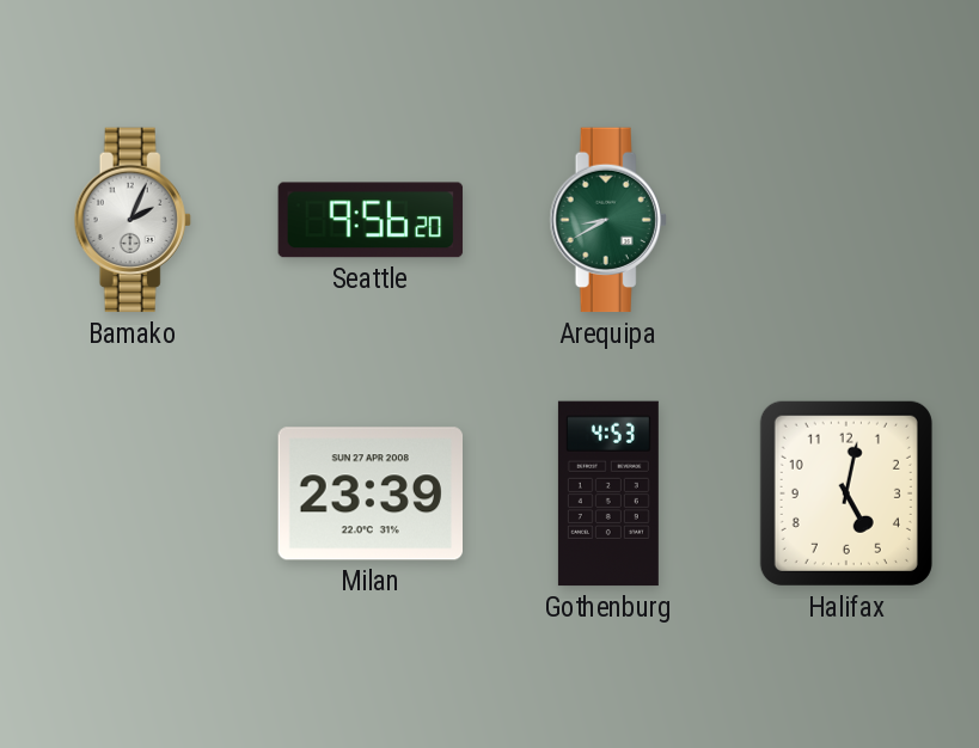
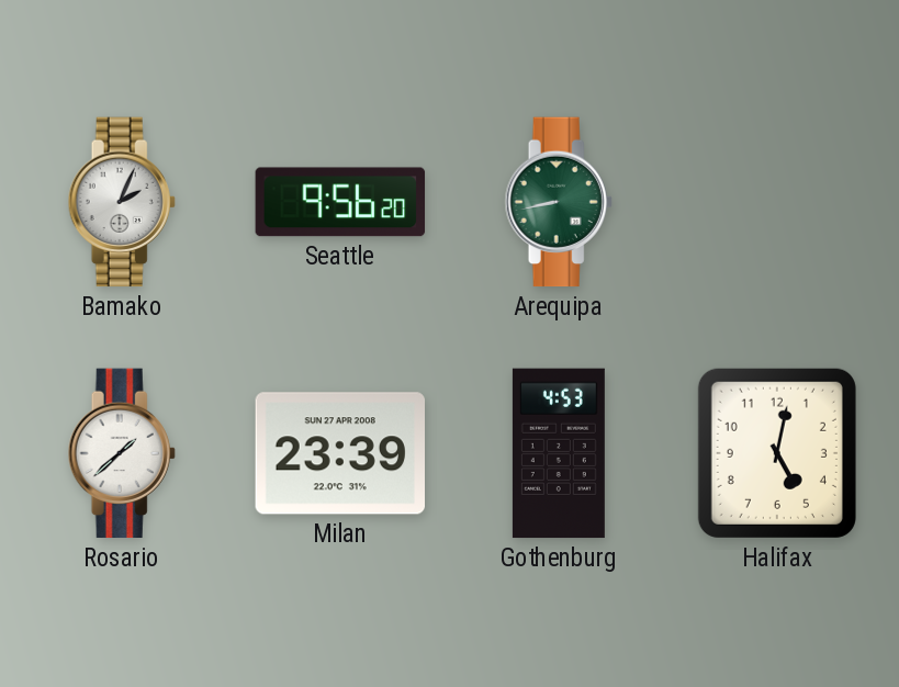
Arequipa: 8:40 -> 8:43
Rosario: none -> 1:38
